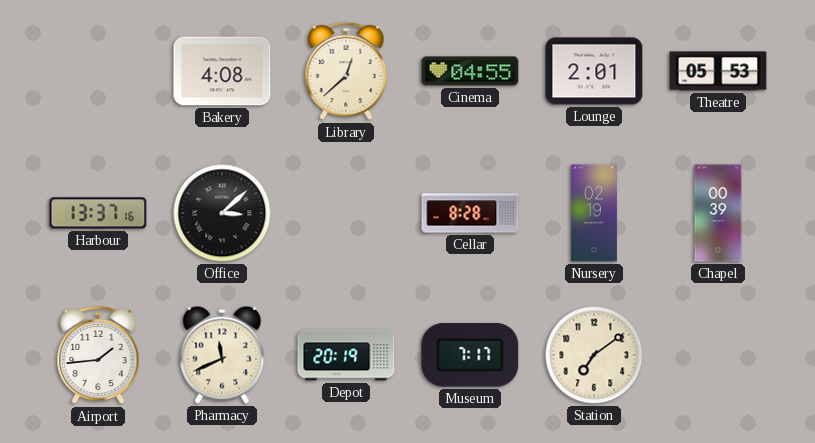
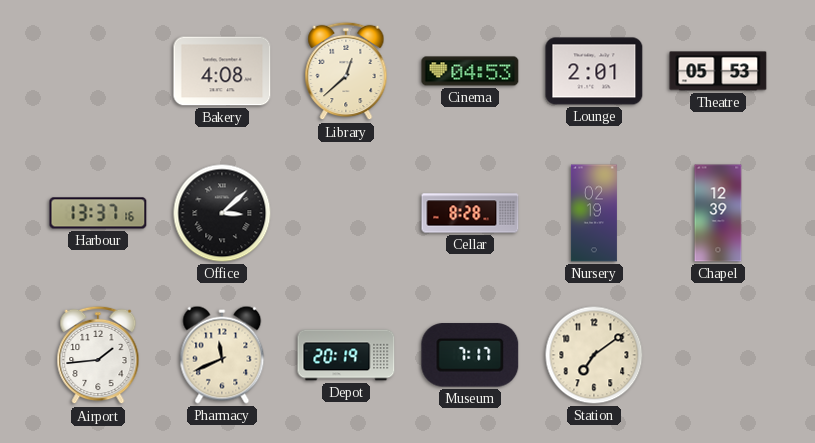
Cinema: 04:55 -> 04:53
Chapel: 00:39 -> 12:39
